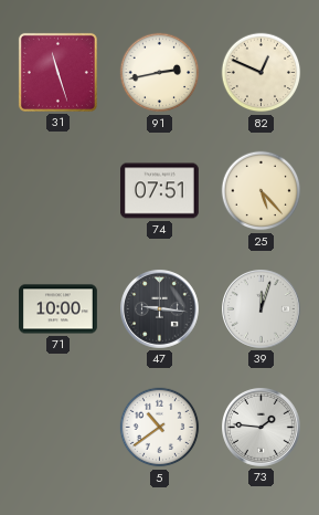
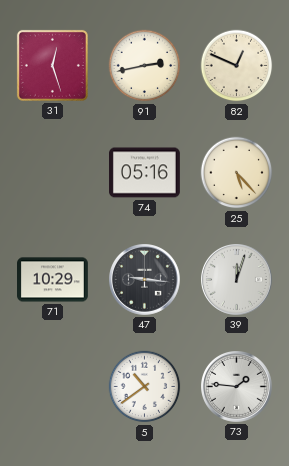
31: 11:27 -> 12:27
74: 07:51 -> 05:16
71: 10:00 -> 10:29
